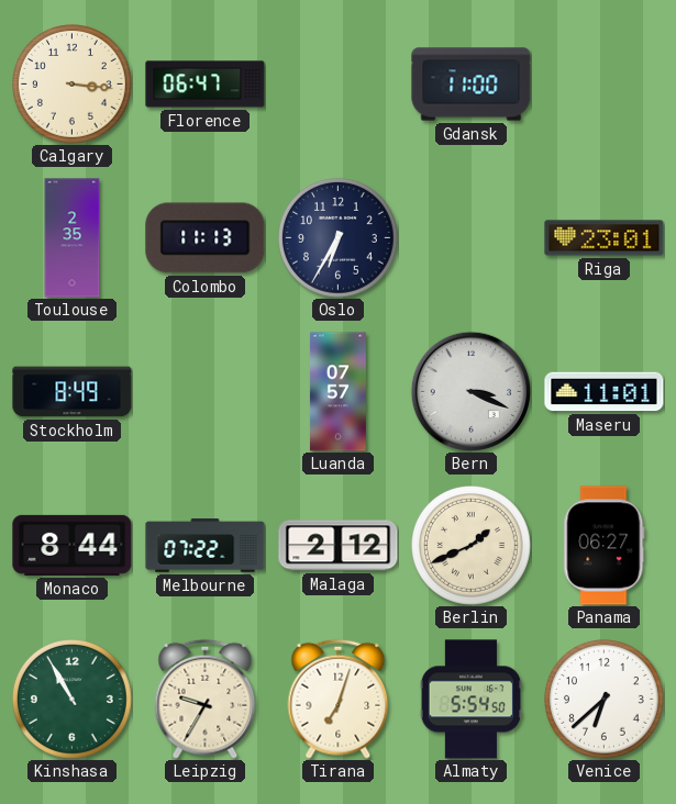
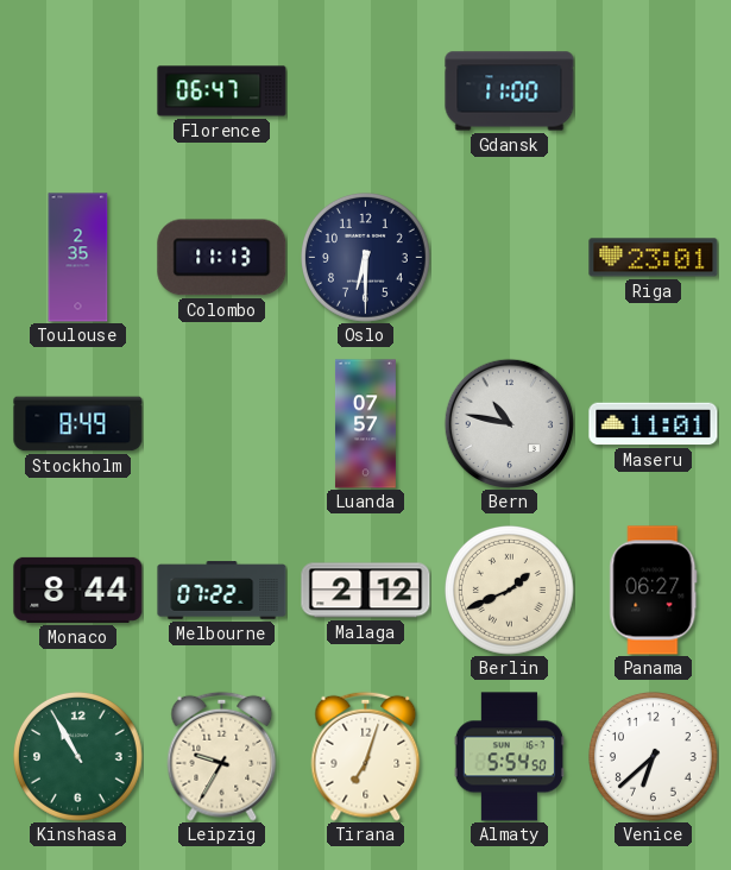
Calgary: 3:16 -> none
Oslo: 6:35 -> 6:30
Bern: 3:19 -> 10:47
